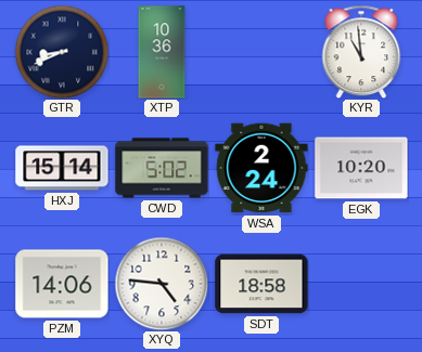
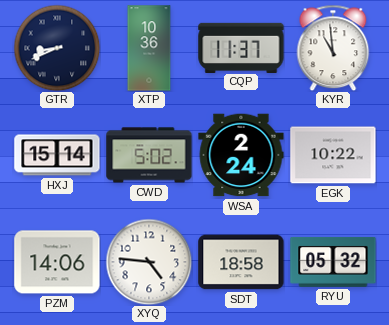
CQP: none -> 11:37
EGK: 10:20 -> 10:22
RYU: none -> 05:32
